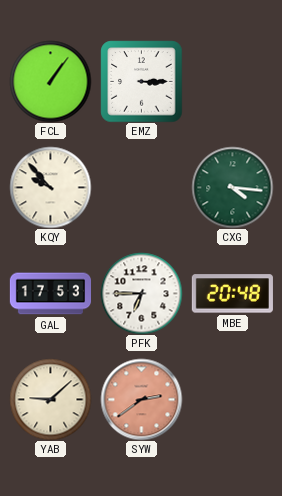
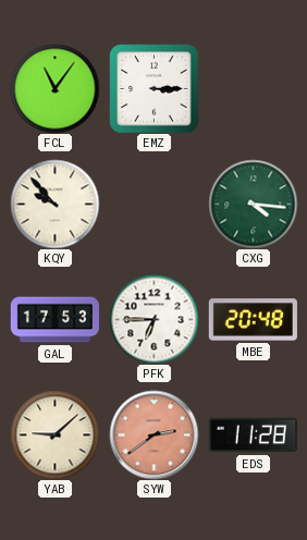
FCL: 1:06 -> 11:06
EDS: none -> 11:28
